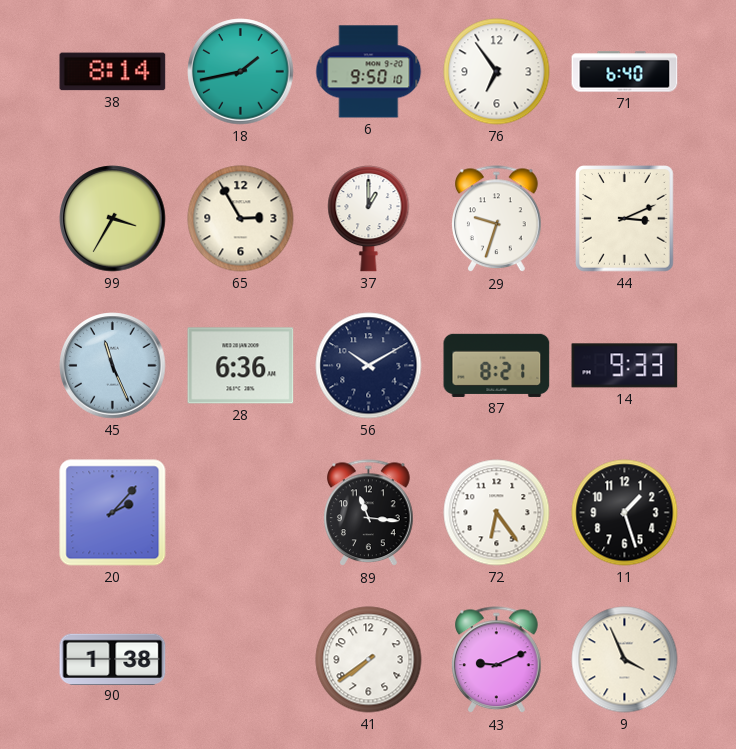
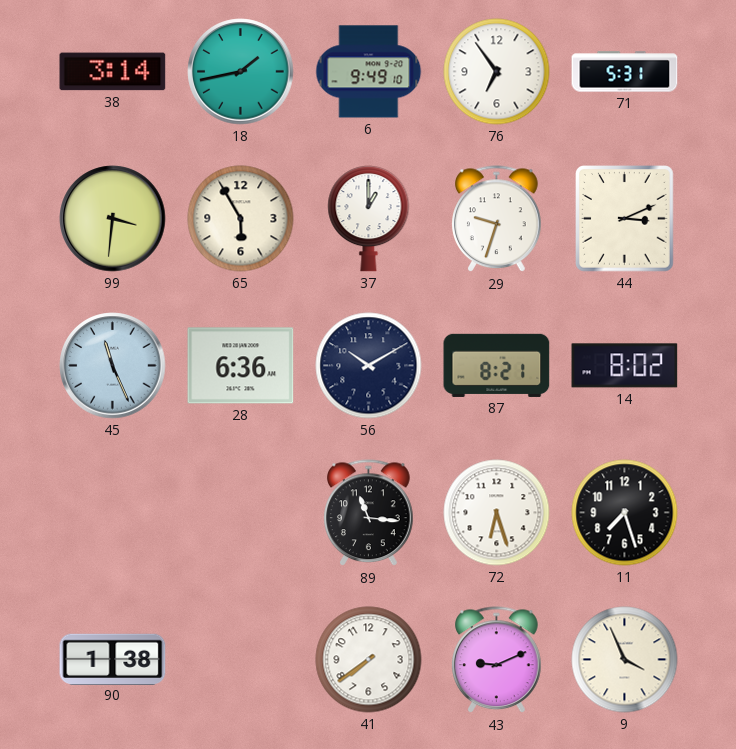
38: 8:14 -> 3:14
6: 9:50 -> 9:49
71: 6:40 -> 5:31
99: 3:35 -> 3:31
65: 2:55 -> 5:55
14: 9:33 -> 8:02
20: 2:07 -> none
72: 6:24 -> 6:27
11: 1:27 -> 7:27
